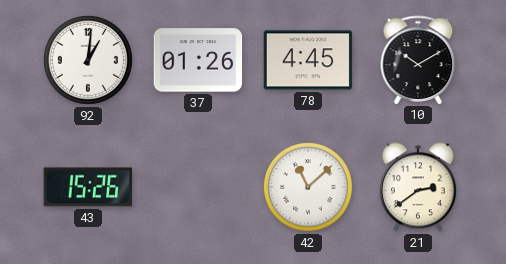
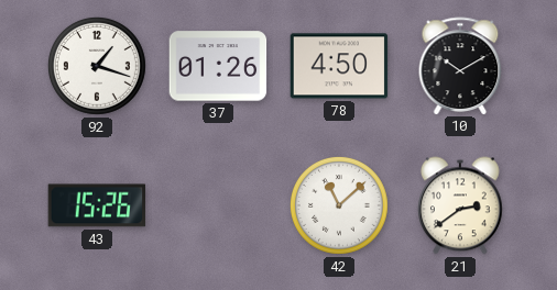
92: 1:01 -> 1:18
78: 4:45 -> 4:50
